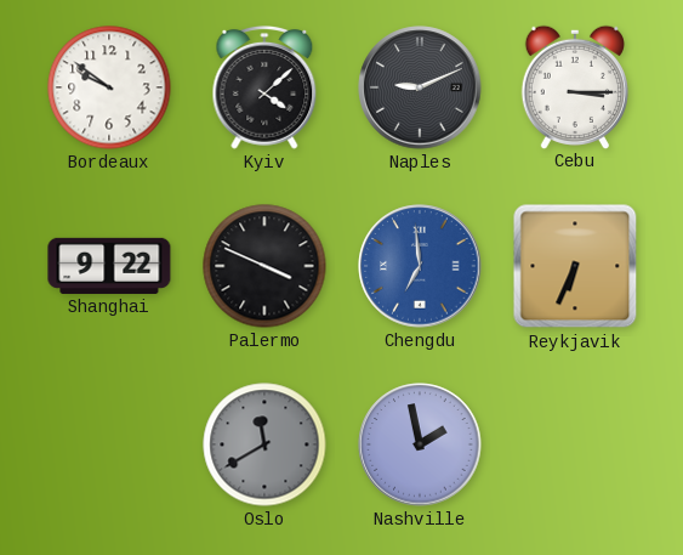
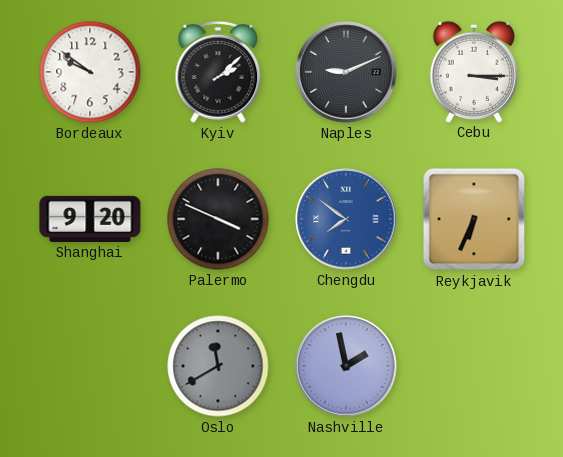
Kyiv: 4:08 -> 2:08
Shanghai: 9:22 -> 9:20
Chengdu: 6:59 -> 7:51
